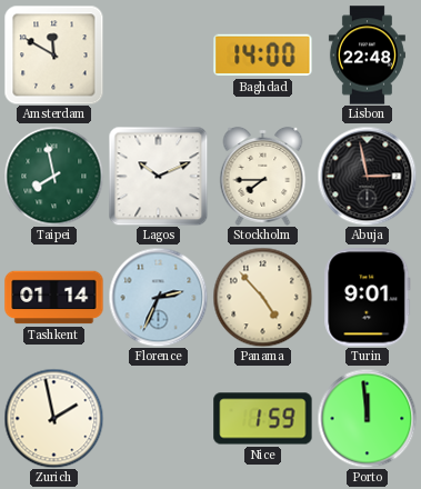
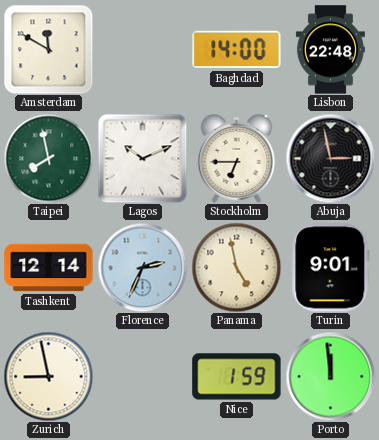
Stockholm: 7:45 -> 6:45
Tashkent: 01:14 -> 12:14
Panama: 4:53 -> 4:58
Zurich: 1:58 -> 8:58
